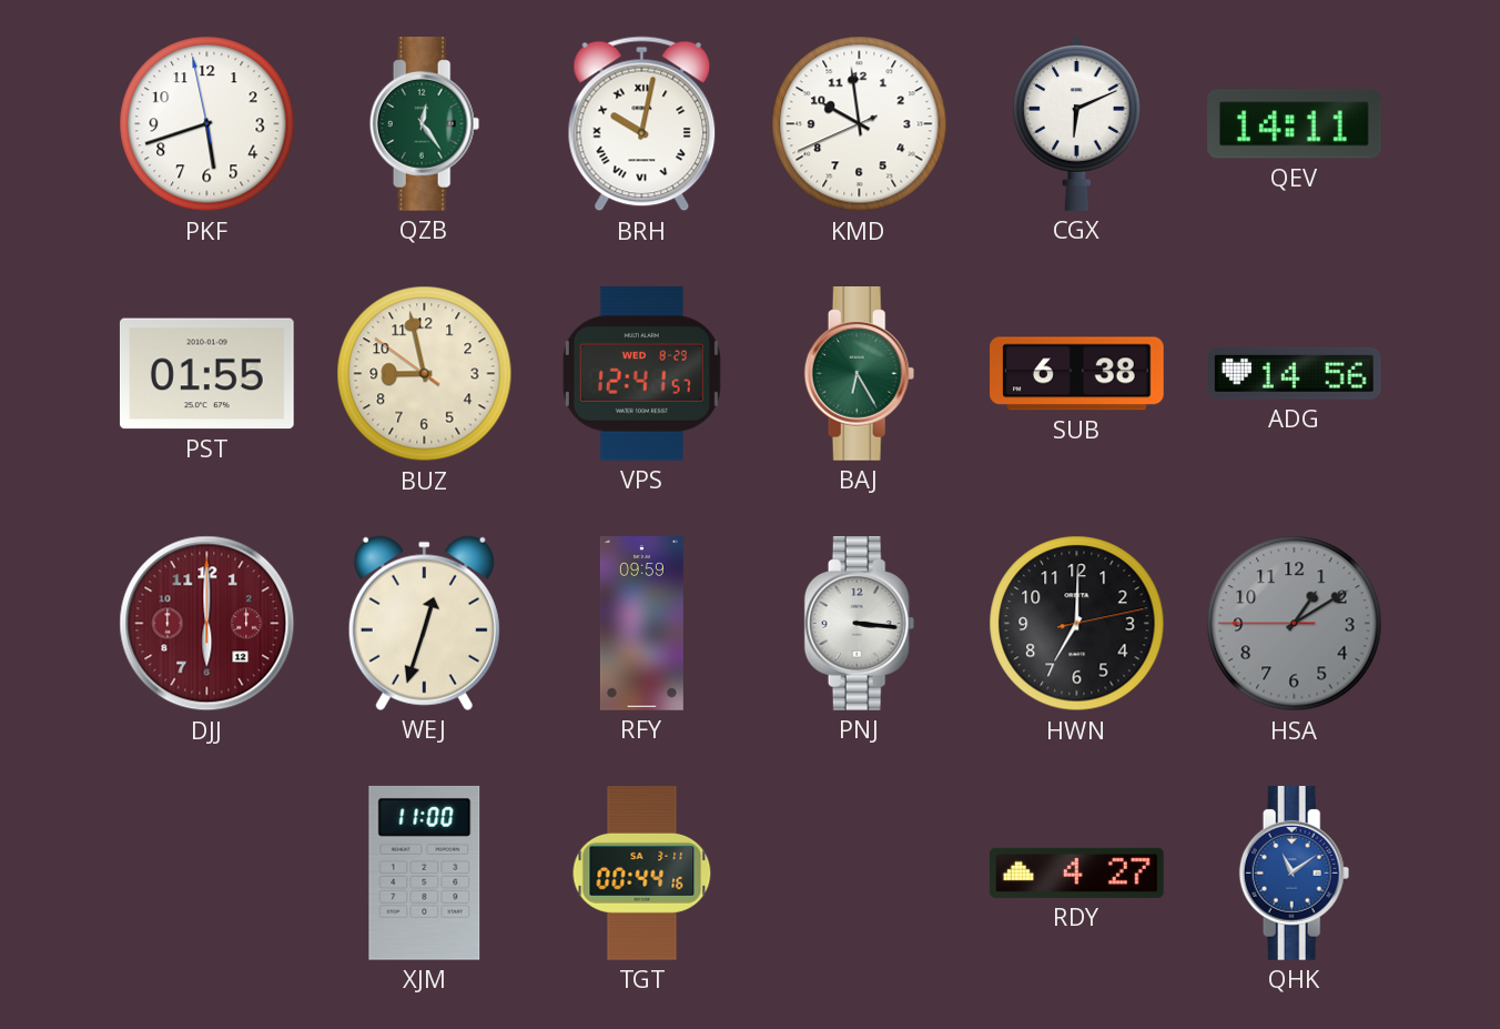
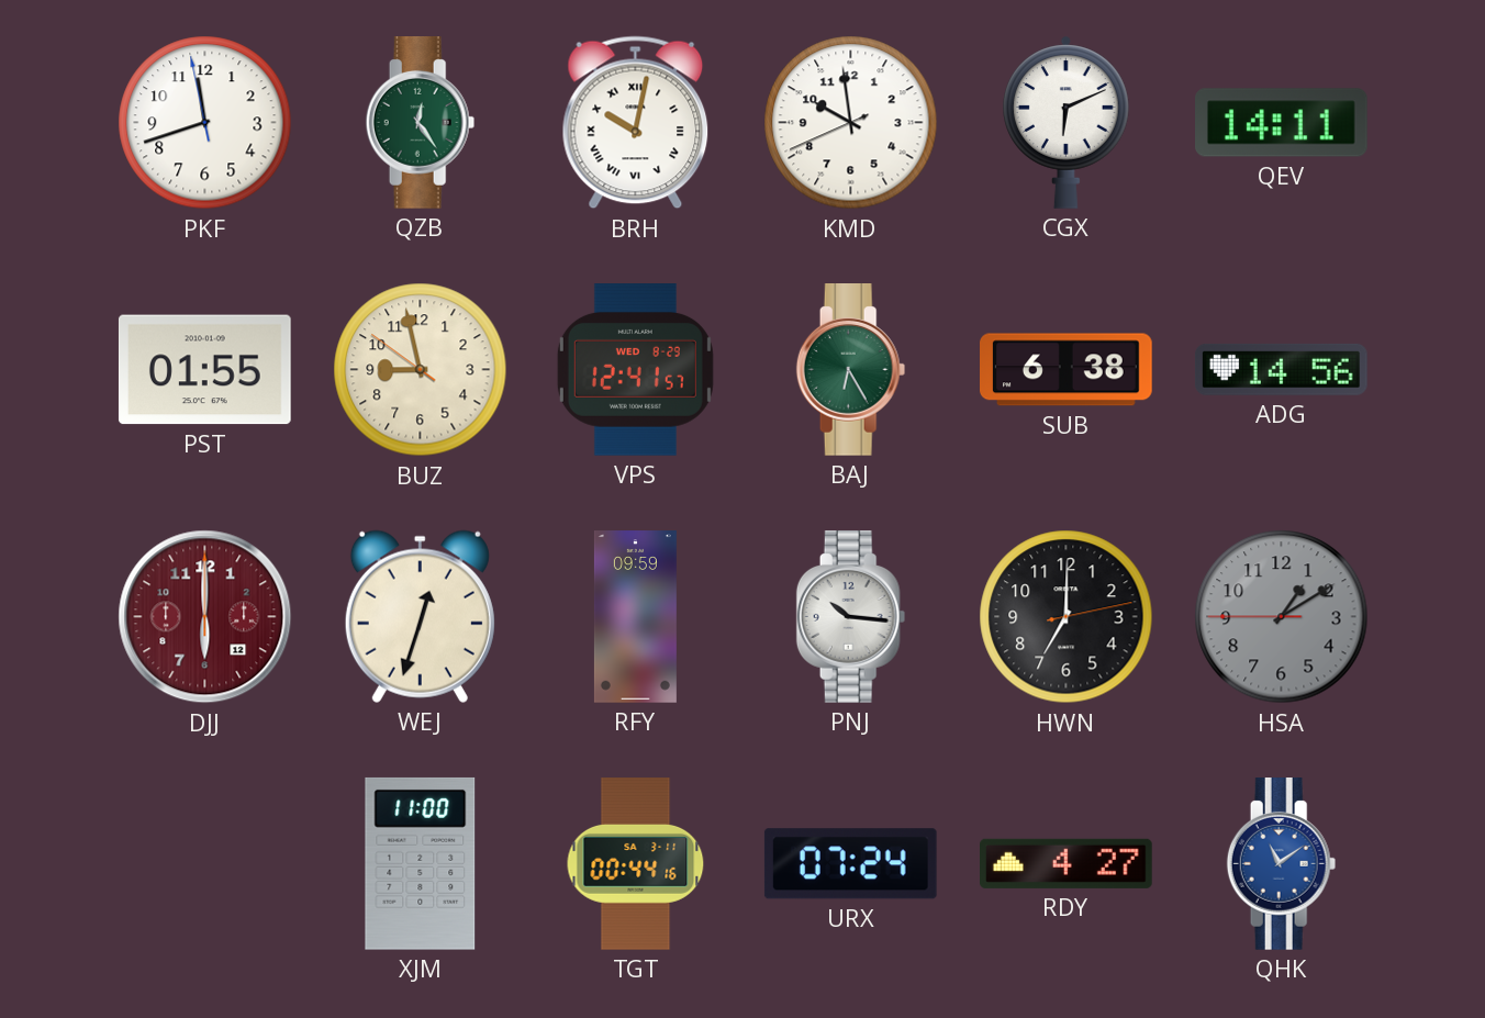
PKF: 5:41 -> 11:41
PNJ: 3:16 -> 10:16
URX: none -> 07:24
